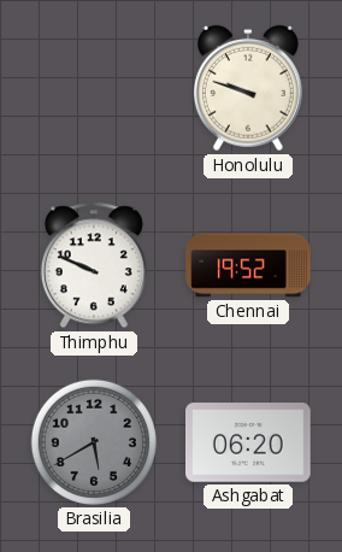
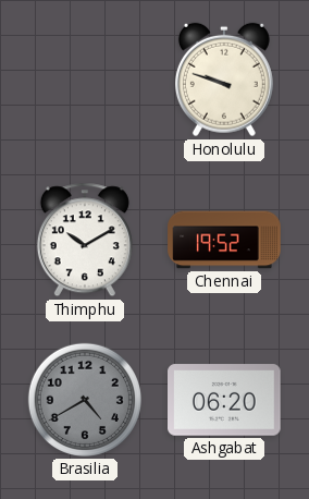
Thimphu: 9:49 -> 10:10
Brasilia: 5:40 -> 4:40
